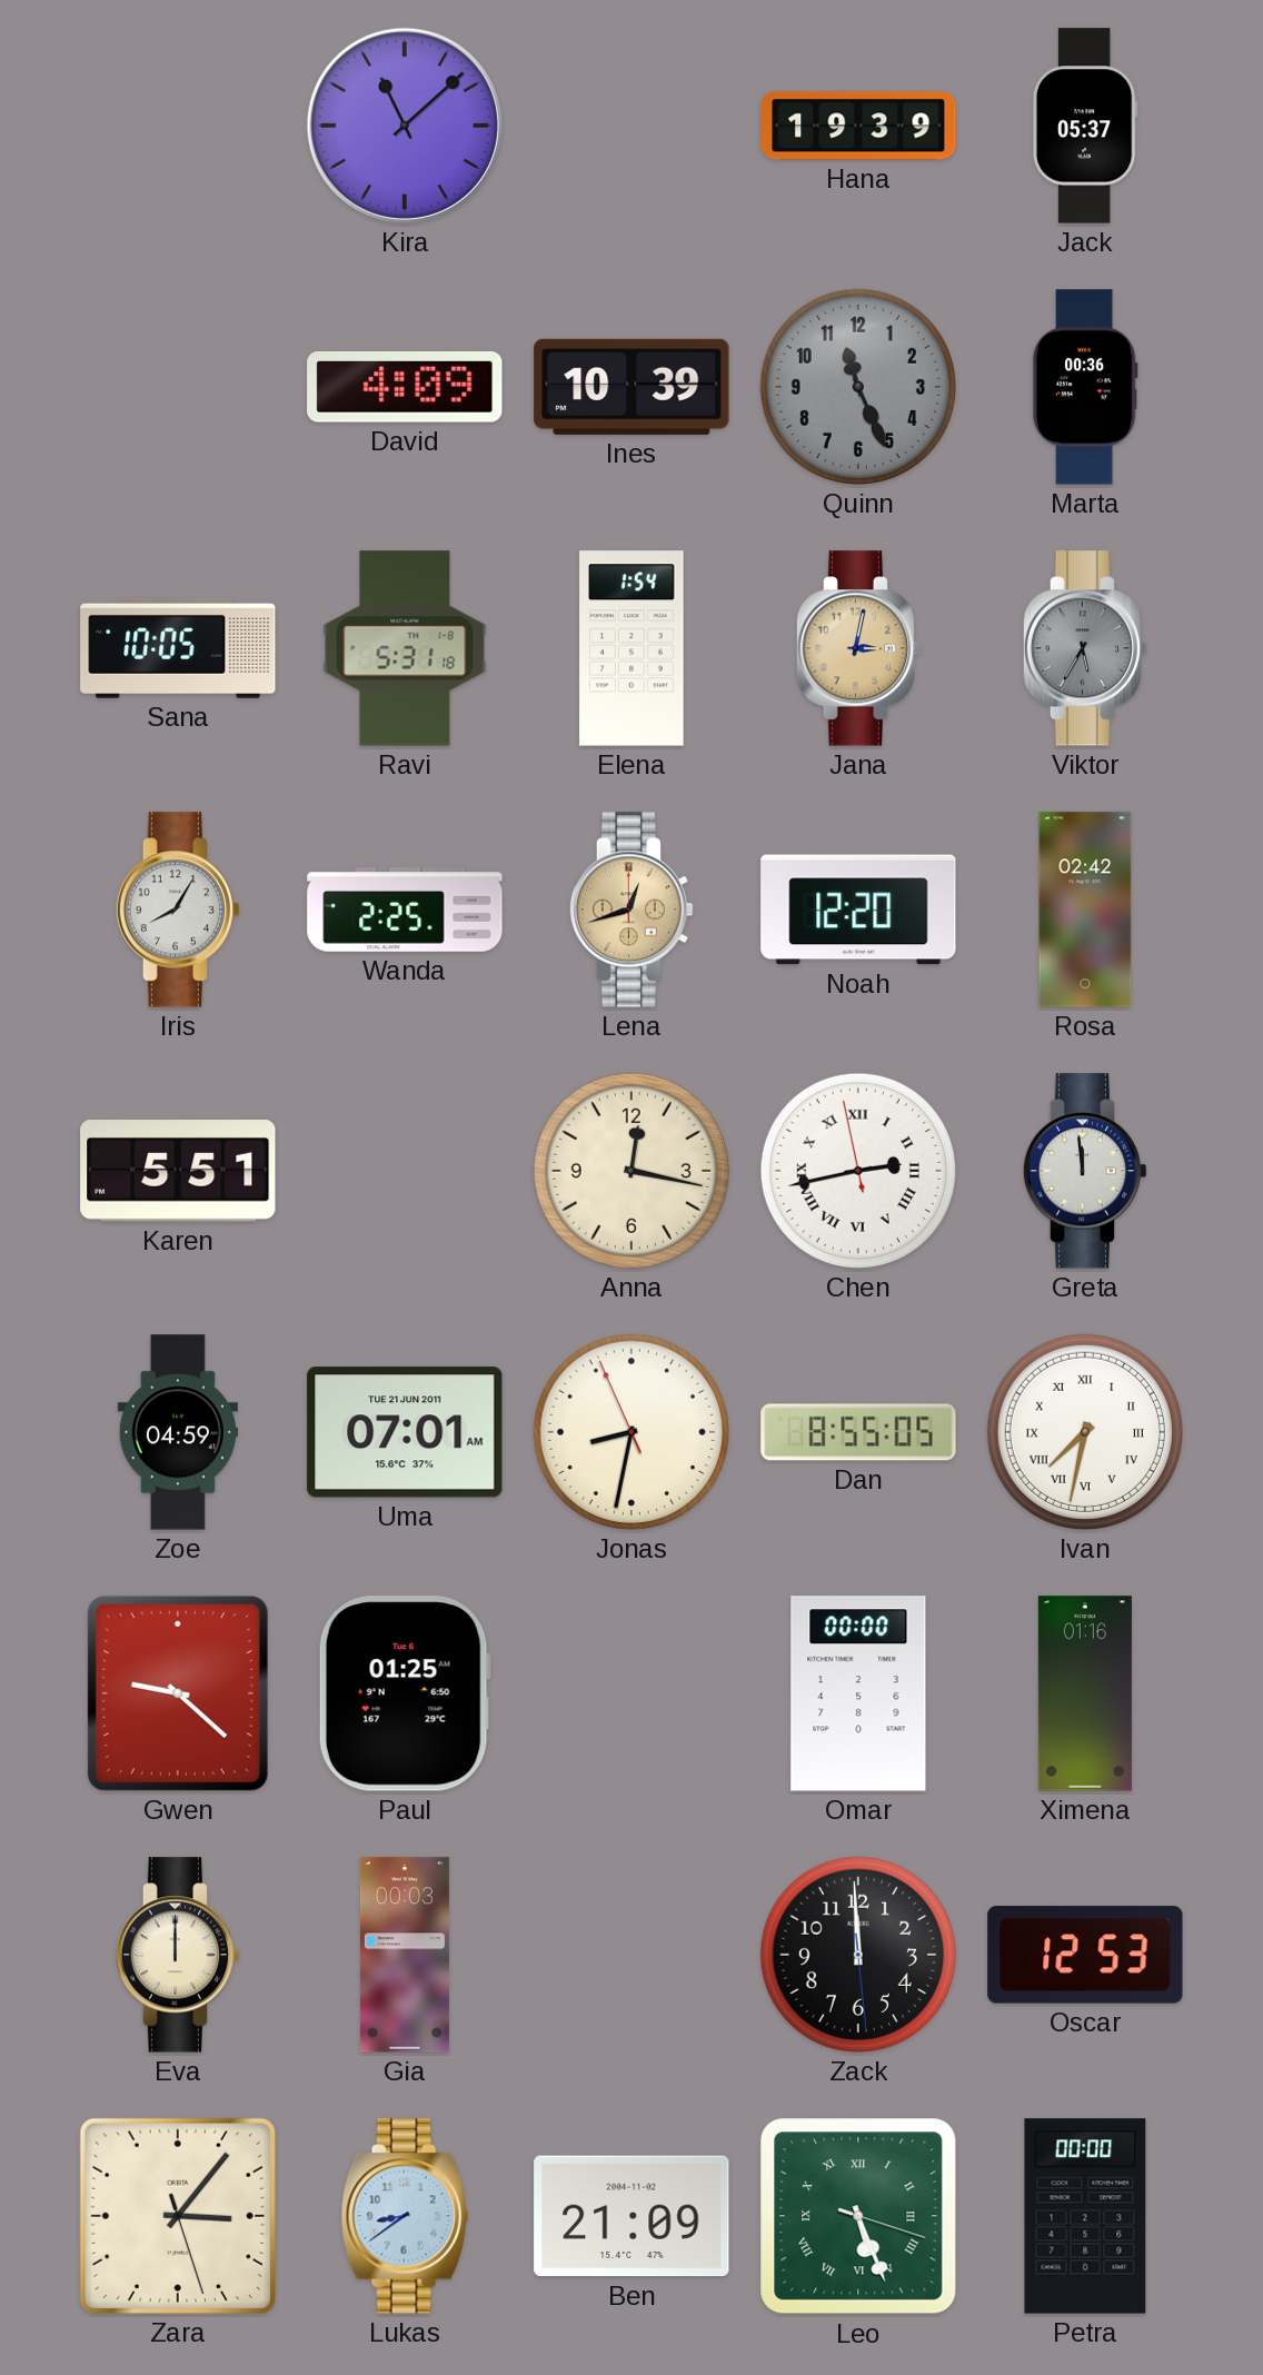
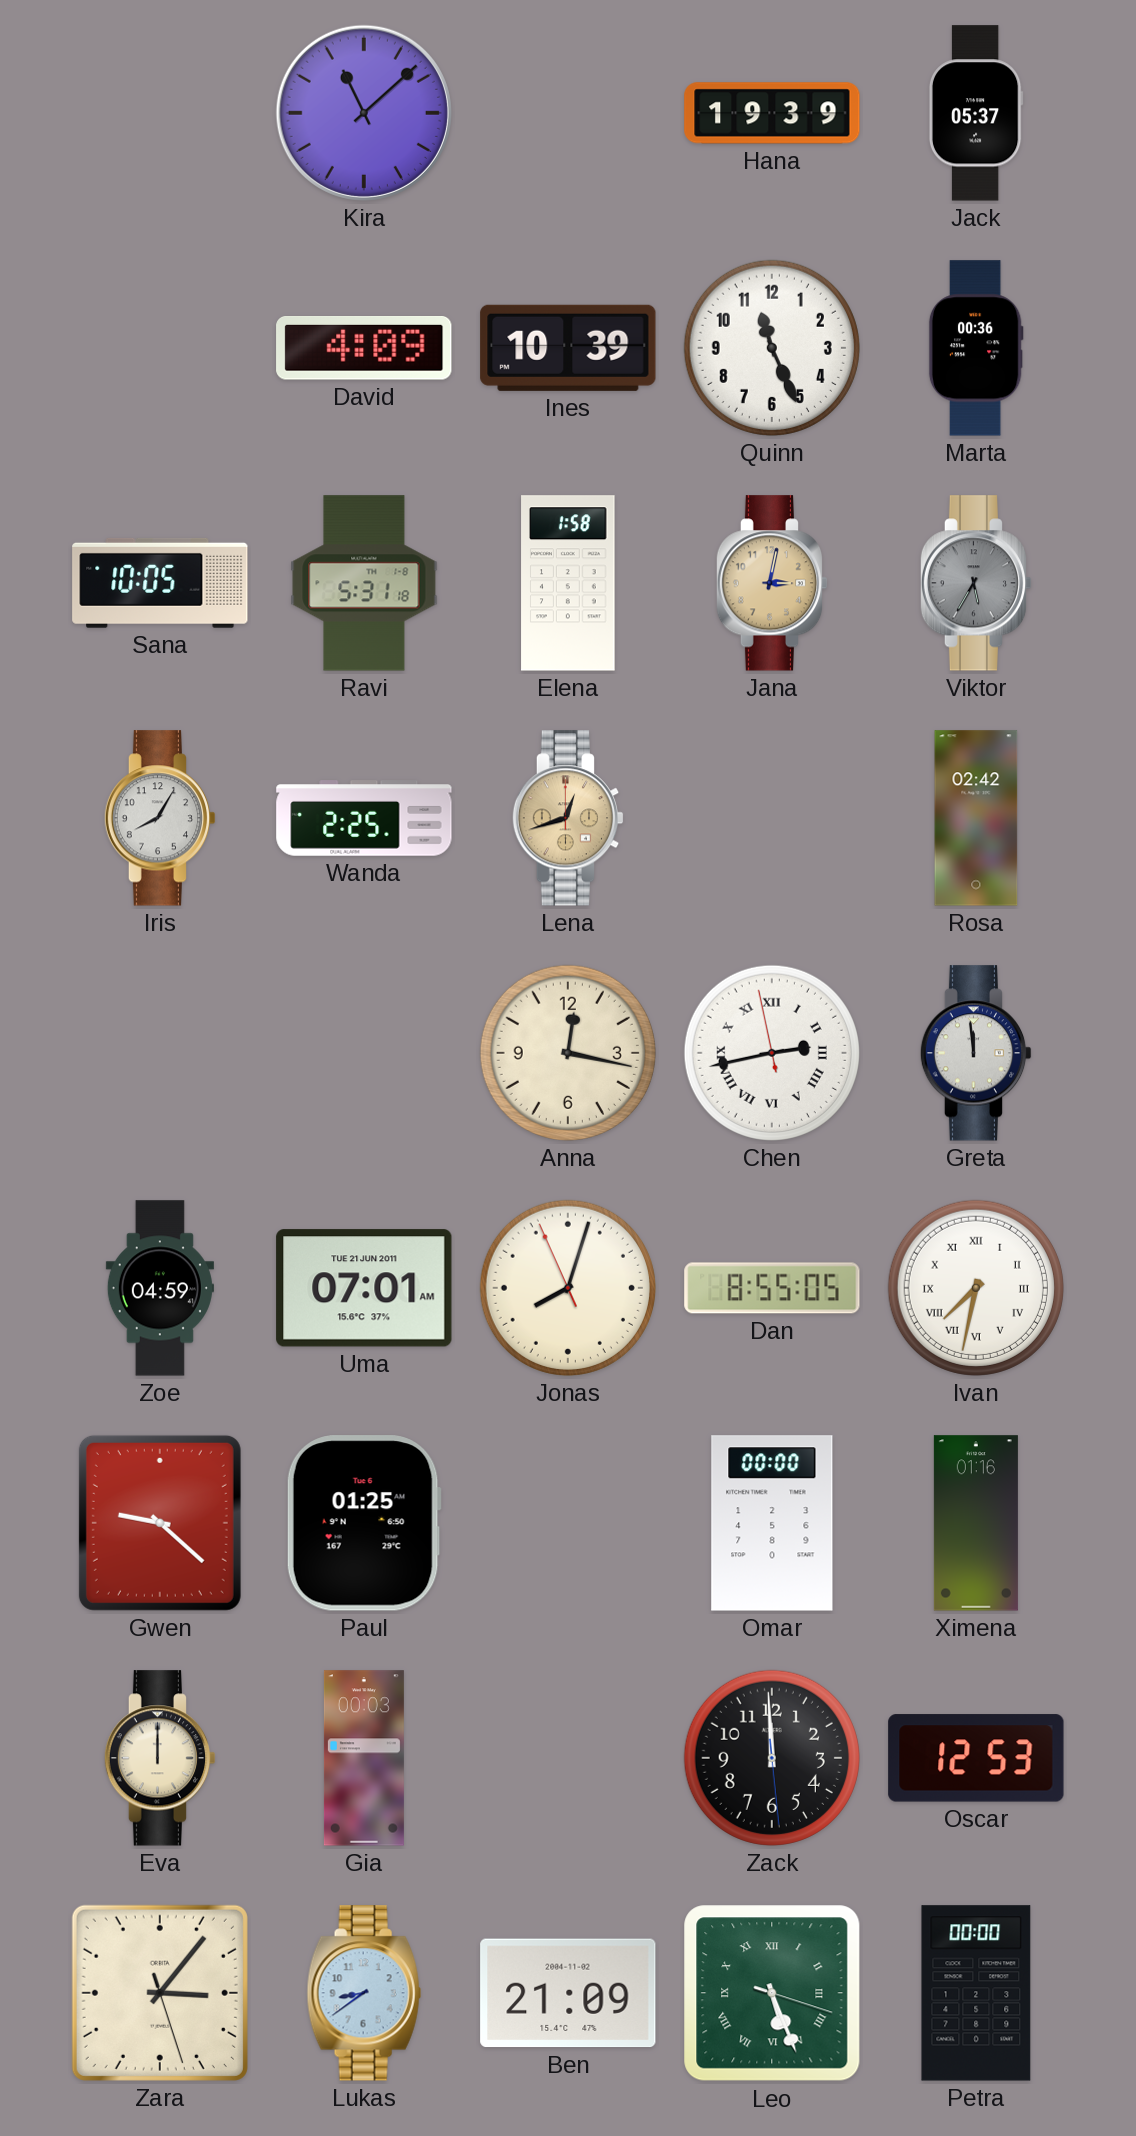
Quinn dial: grey -> white
Elena: 1:54 -> 1:58
Noah: 12:20 -> none
Karen: 5:51 -> none
Jonas: 8:31 -> 8:02
